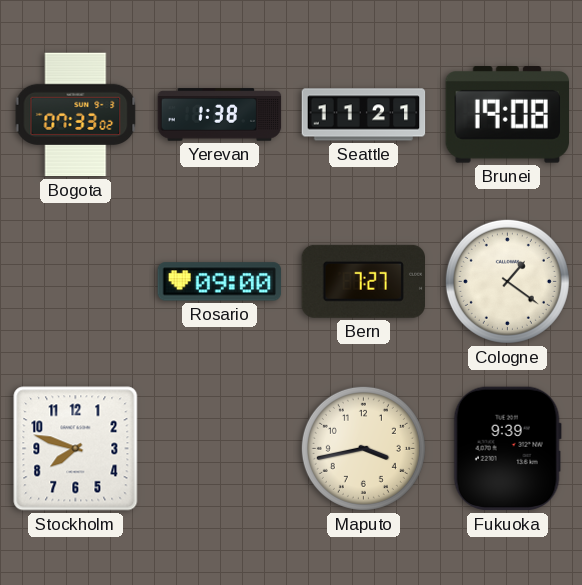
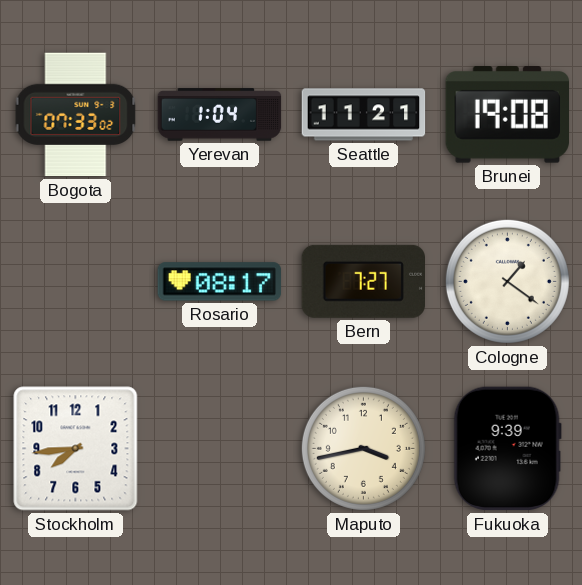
Yerevan: 1:38 -> 1:04
Rosario: 09:00 -> 08:17
Stockholm: 7:48 -> 7:44
